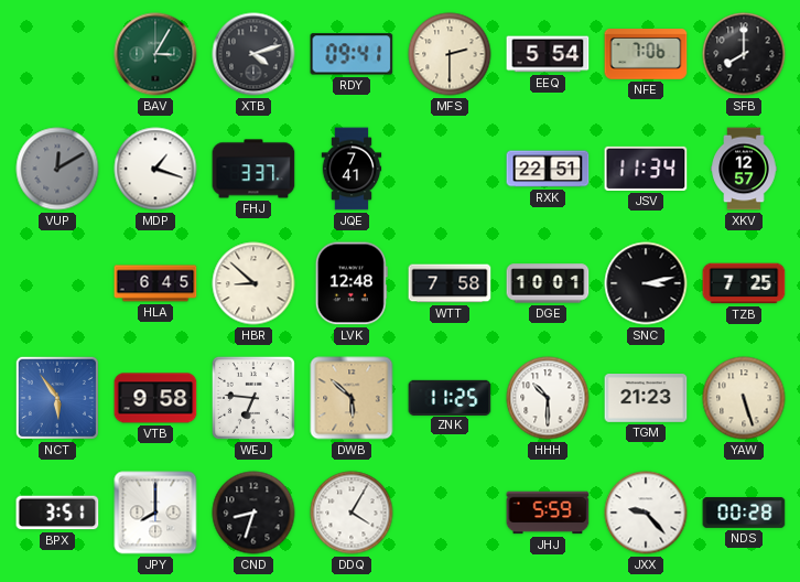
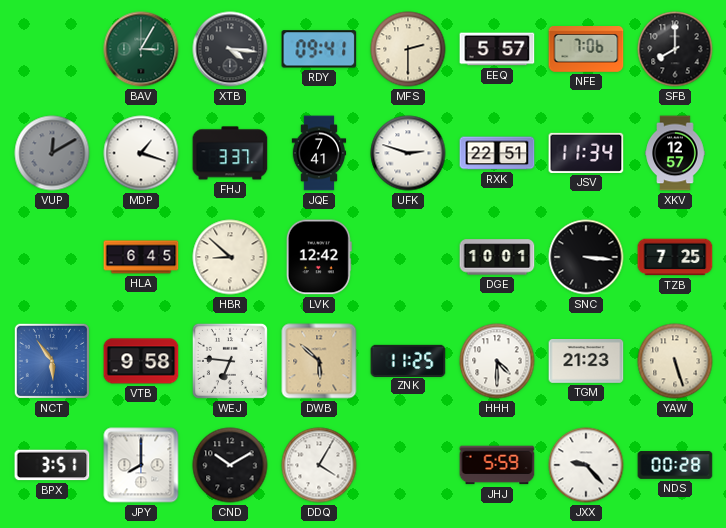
XTB: 4:12 -> 4:16
EEQ: 5:54 -> 5:57
UFK: none -> 2:48
LVK: 12:48 -> 12:42
WTT: 7:58 -> none
SNC: 3:13 -> 3:16
HHH: 10:30 -> 4:30
CND: 8:33 -> 10:10
